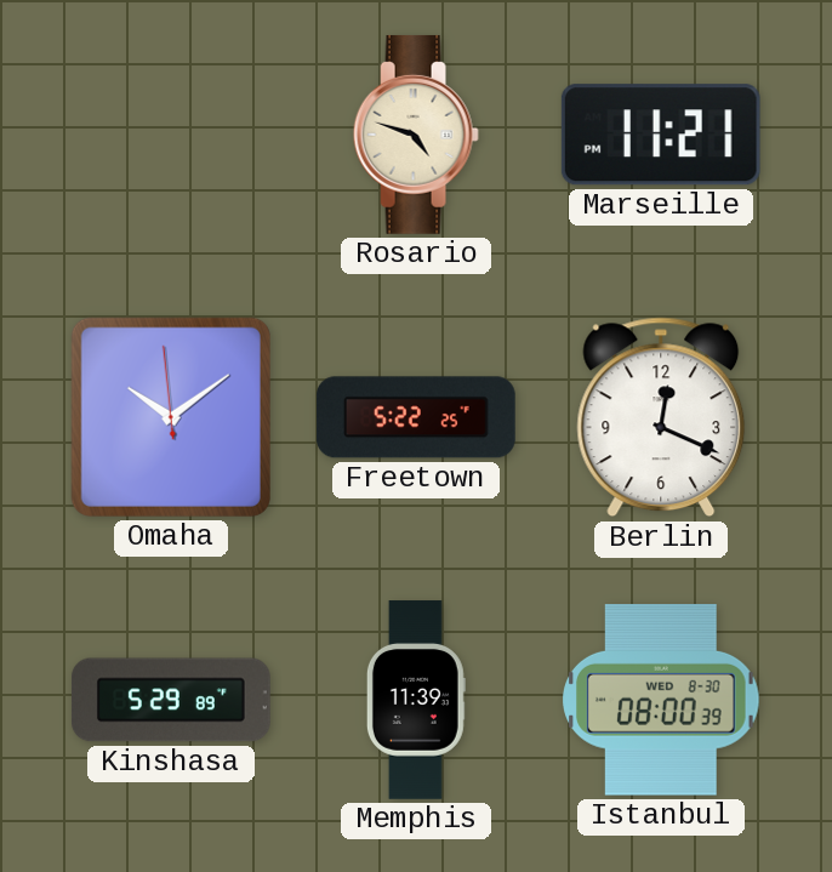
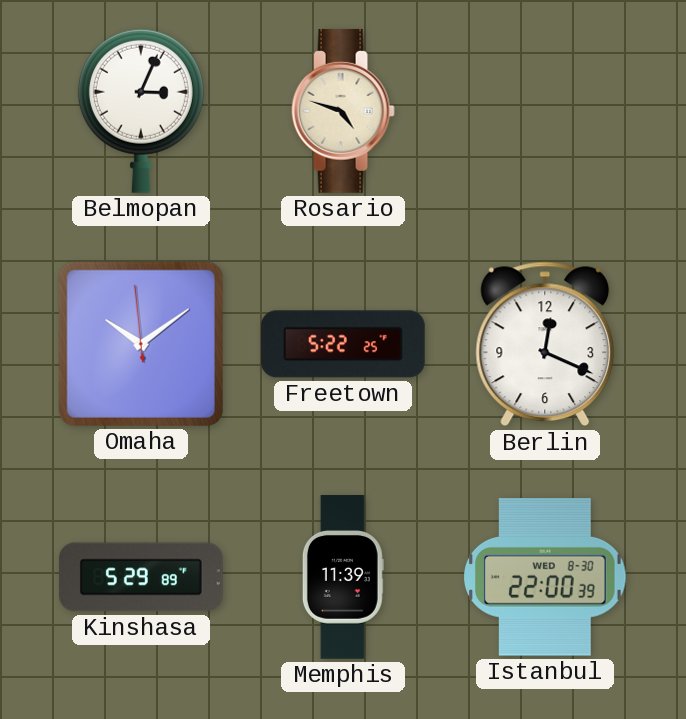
Belmopan: none -> 3:04
Marseille: 11:21 -> none
Istanbul: 08:00 -> 22:00
